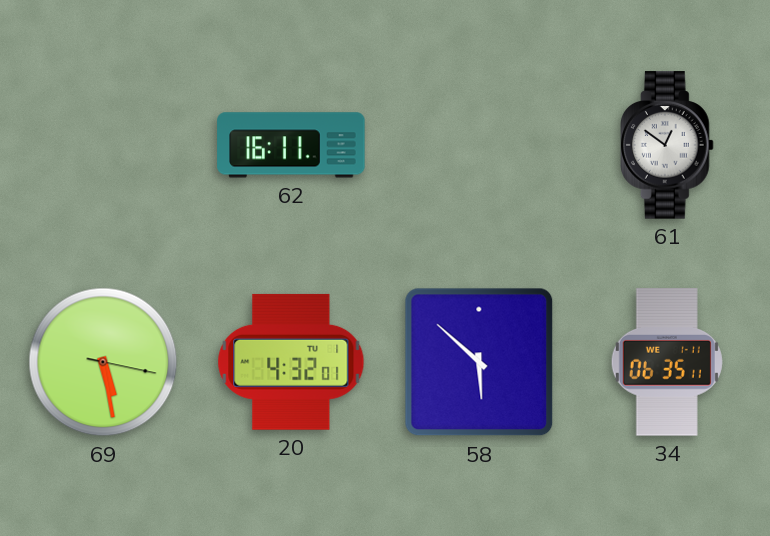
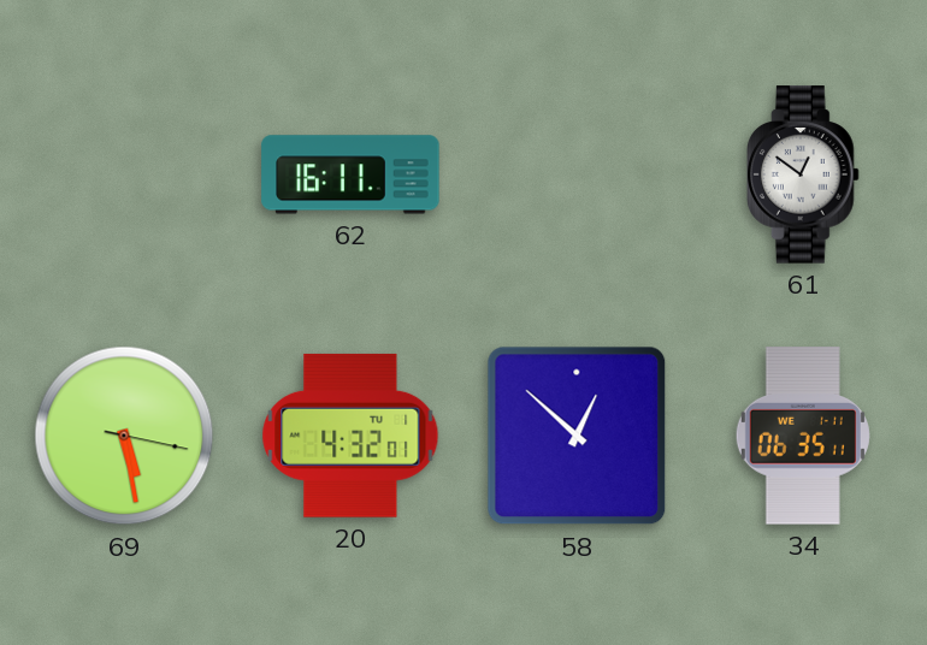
58: 5:52 -> 12:52
